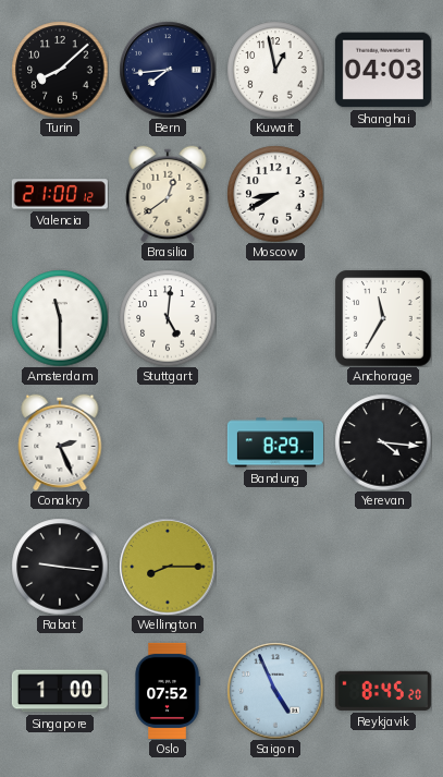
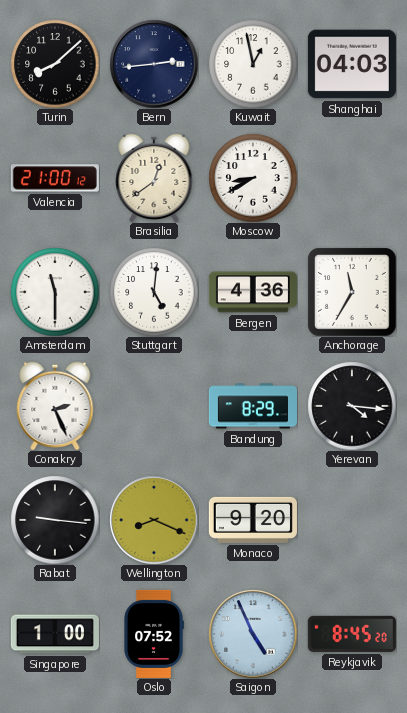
Bern: 7:44 -> 2:44
Bergen: none -> 4:36
Wellington: 8:15 -> 8:19
Monaco: none -> 9:20
